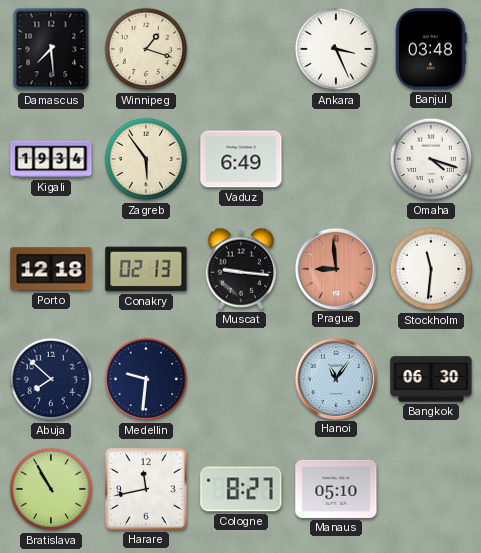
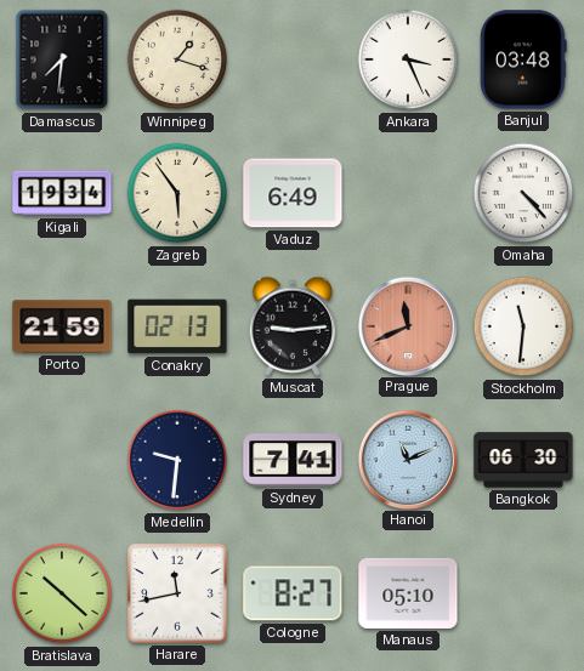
Damascus: 7:29 -> 7:31
Omaha: 4:18 -> 4:23
Porto: 12:18 -> 21:59
Muscat: 9:16 -> 9:14
Prague: 8:59 -> 11:41
Abuja: 7:52 -> none
Sydney: none -> 7:41
Hanoi: 11:06 -> 11:11
Bratislava: 10:55 -> 10:22
